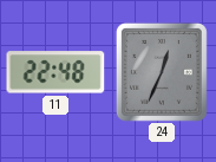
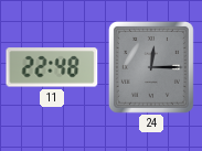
24: 12:34 -> 12:15
